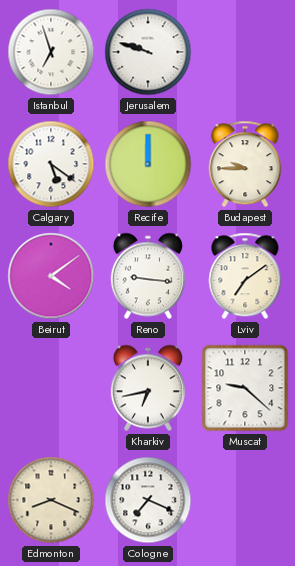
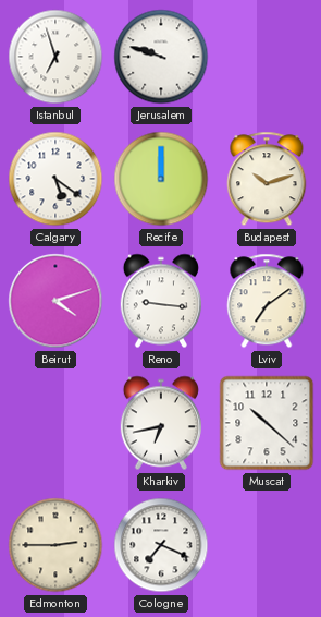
Budapest: 9:45 -> 10:12
Beirut: 4:09 -> 4:12
Muscat: 9:22 -> 10:22
Edmonton: 8:19 -> 2:45
